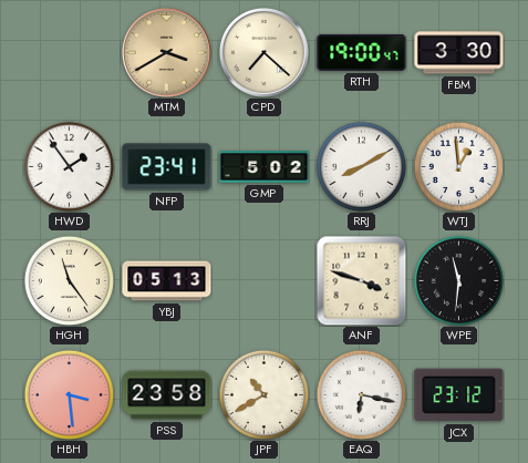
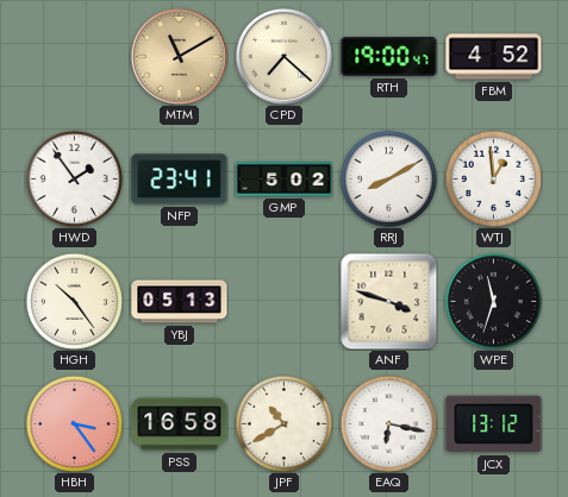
MTM: 3:40 -> 11:10
FBM: 3:30 -> 4:52
HGH: 11:24 -> 10:24
WPE: 11:31 -> 11:33
HBH: 3:29 -> 3:24
PSS: 23:58 -> 16:58
JCX: 23:12 -> 13:12
